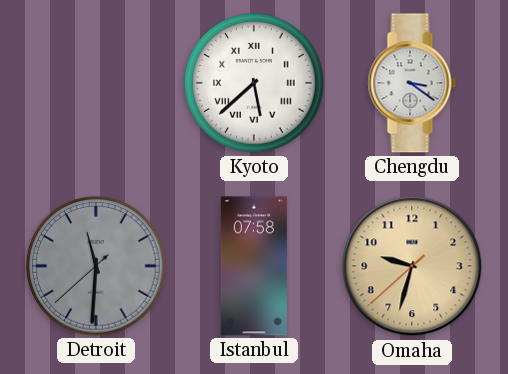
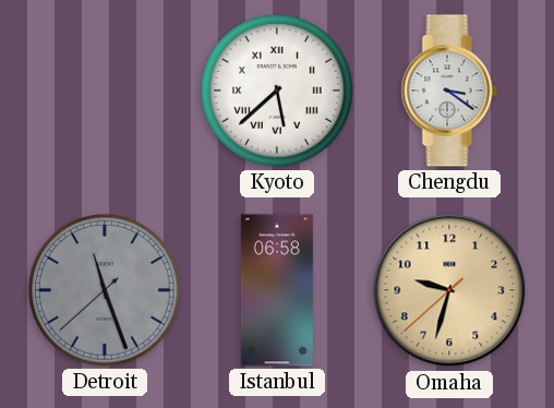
Detroit: 11:30 -> 11:26
Istanbul: 07:58 -> 06:58
